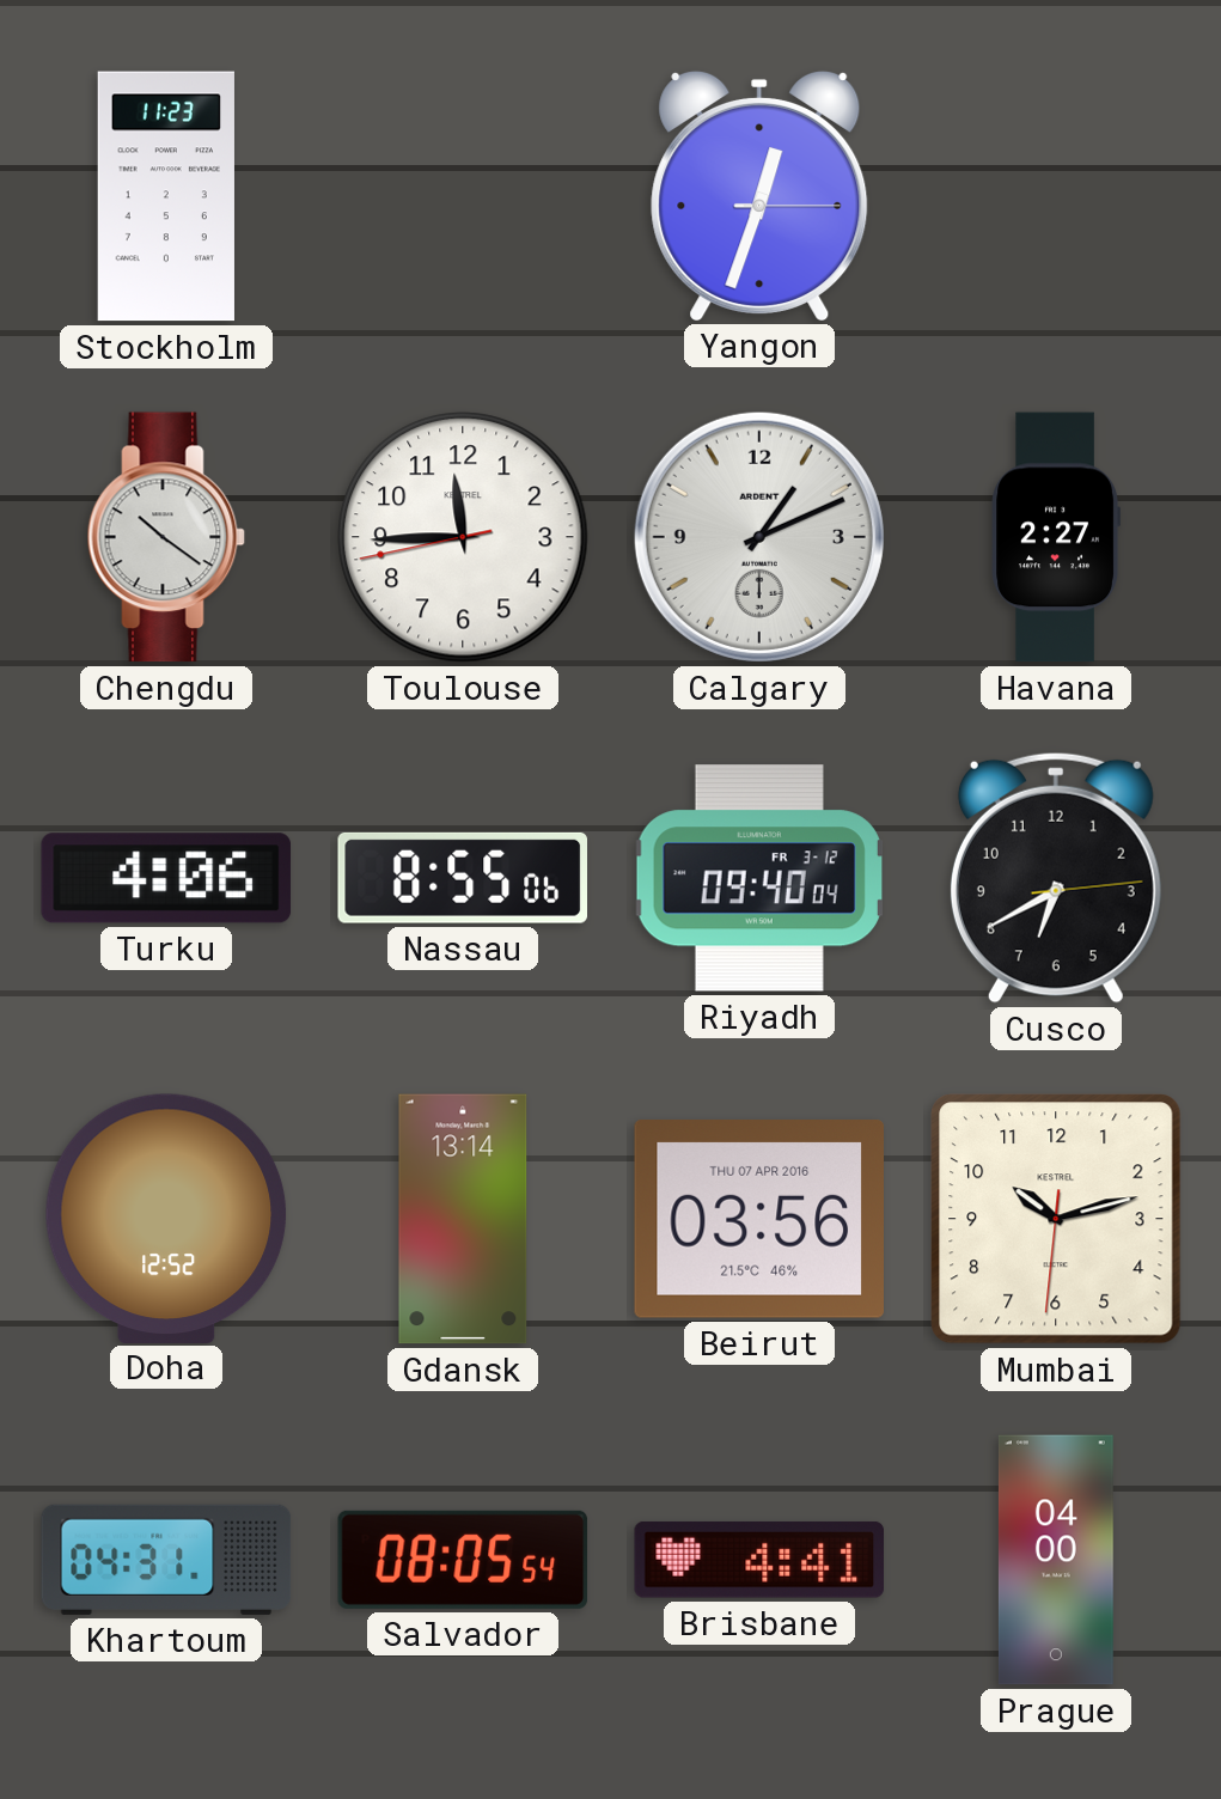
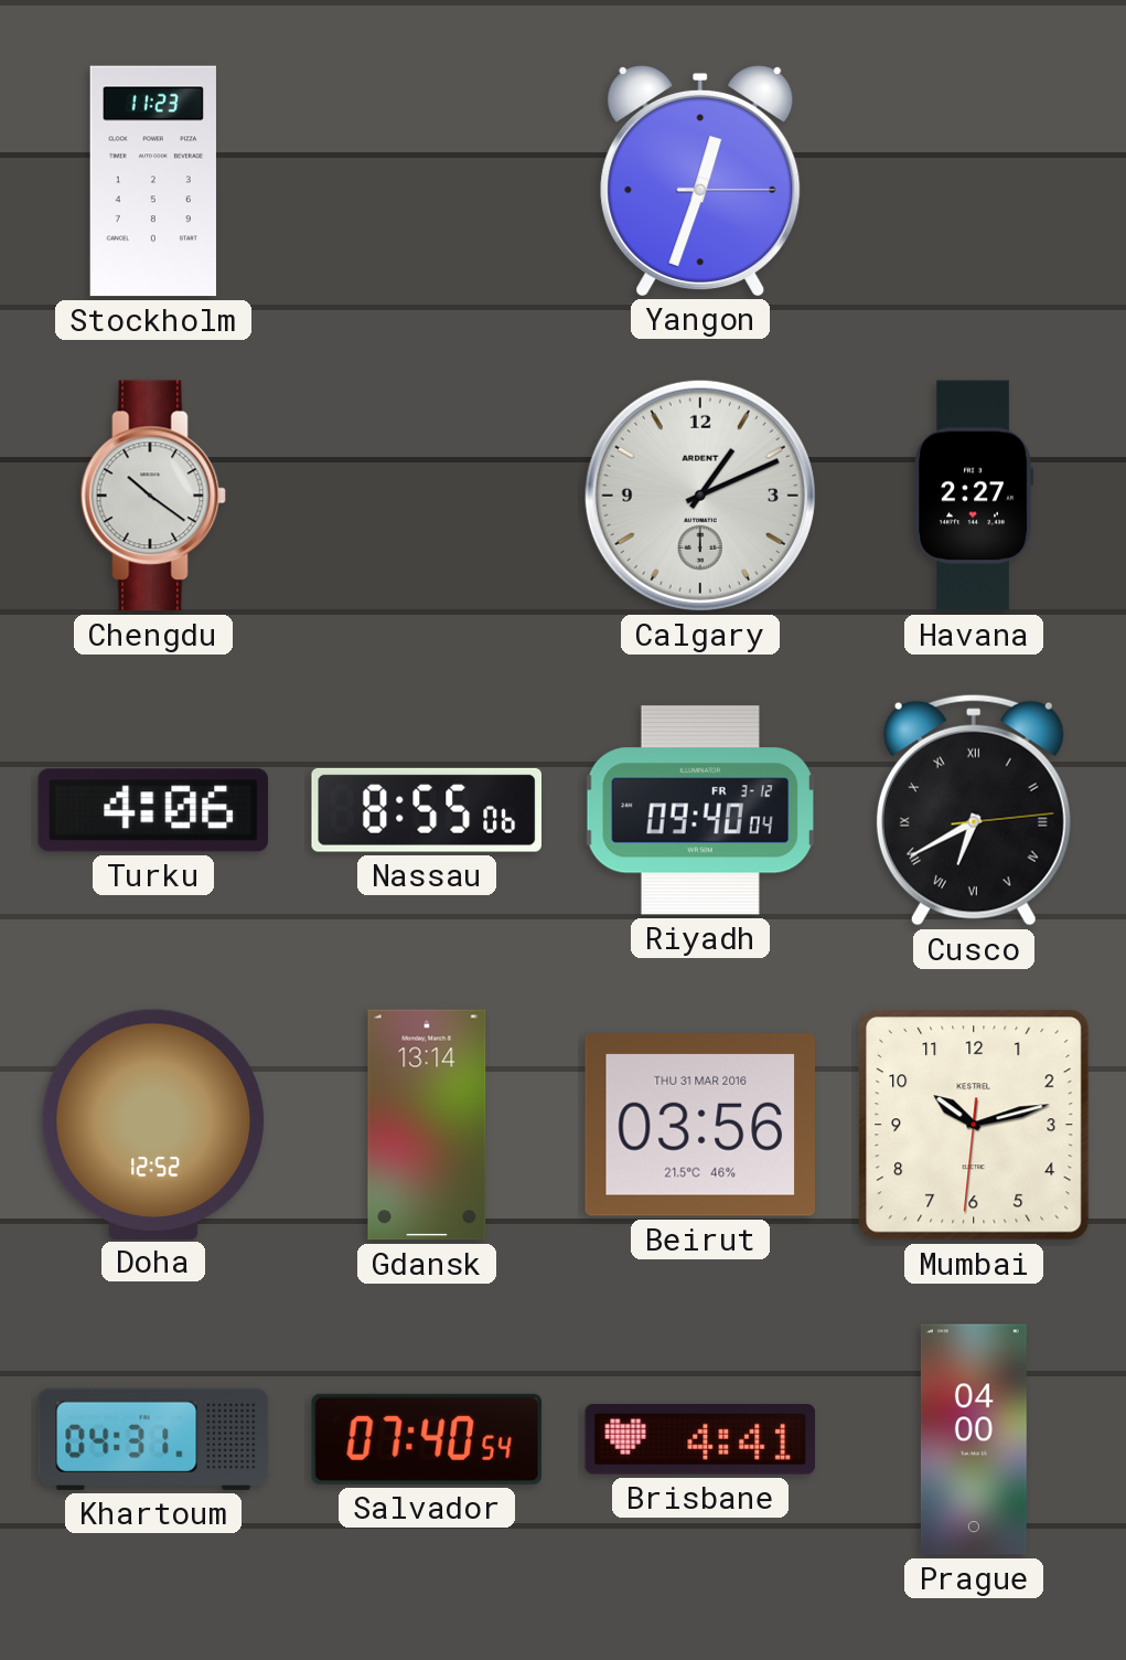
Toulouse: 11:44 -> none
Cusco numerals: Arabic -> Roman
Beirut date: THU 07 APR 2016 -> THU 31 MAR 2016
Salvador: 08:05 -> 07:40
